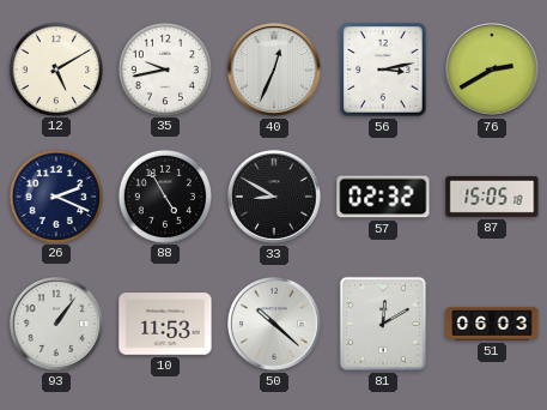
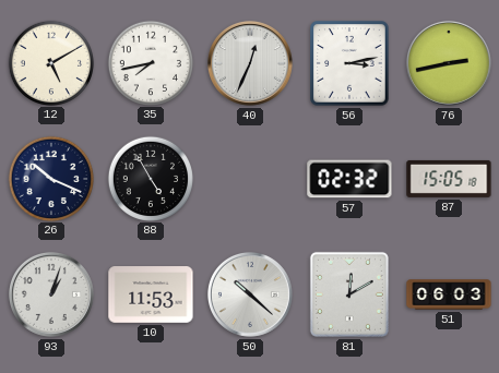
35: 9:43 -> 7:43
76: 2:40 -> 2:43
26: 2:19 -> 10:19
33: 8:50 -> none
93: 1:06 -> 1:03
